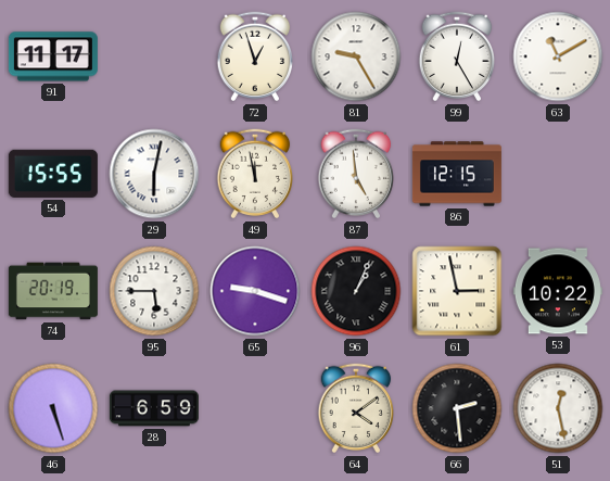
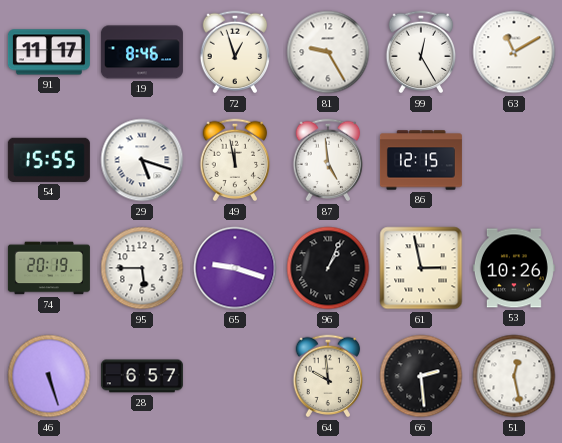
19: none -> 8:46
29: 6:02 -> 5:18
53: 10:22 -> 10:26
28: 6:59 -> 6:57
64: 4:09 -> 9:59
